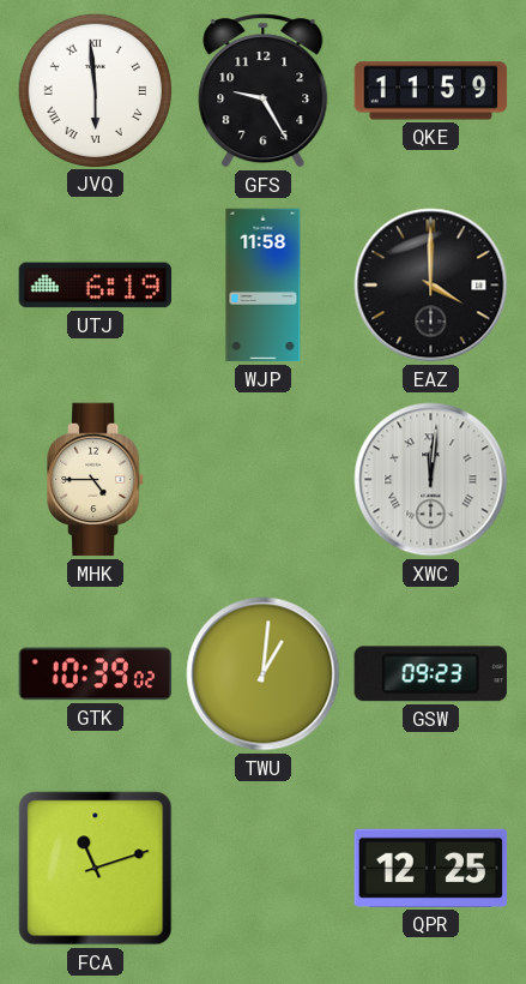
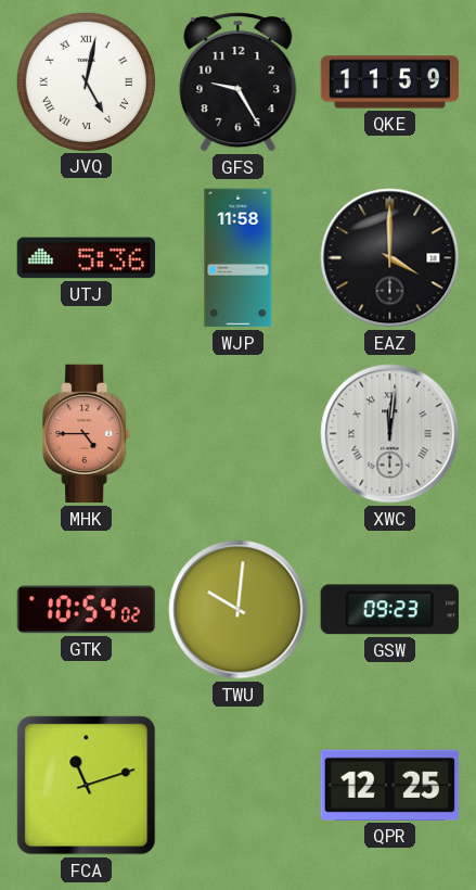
JVQ: 5:59 -> 5:02
UTJ: 6:19 -> 5:36
MHK dial: cream -> salmon
GTK: 10:39 -> 10:54
TWU: 1:01 -> 10:01
